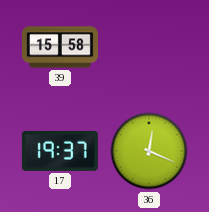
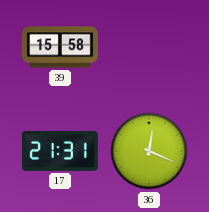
17: 19:37 -> 21:31
